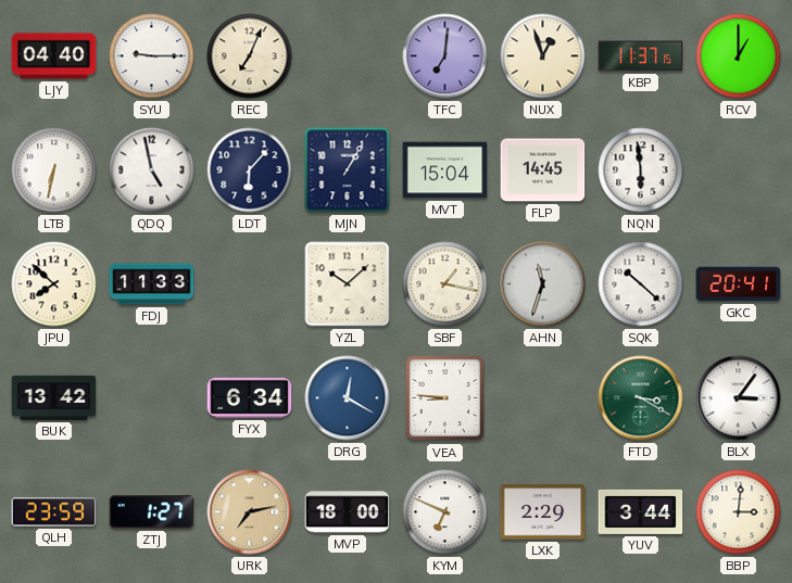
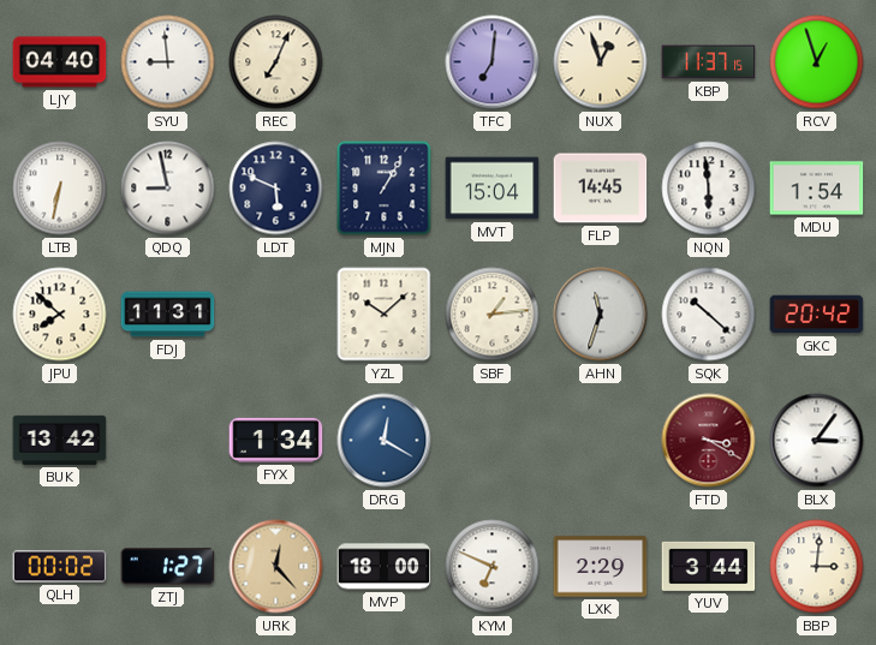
SYU: 9:15 -> 8:59
RCV: 1:00 -> 12:57
QDQ: 4:58 -> 8:58
LDT: 6:07 -> 5:49
MDU: none -> 1:54
FDJ: 11:33 -> 11:31
SBF: 1:17 -> 1:14
GKC: 20:41 -> 20:42
FYX: 6:34 -> 1:34
VEA: 8:46 -> none
FTD dial: green -> burgundy
QLH: 23:59 -> 00:02
URK: 7:13 -> 12:23
